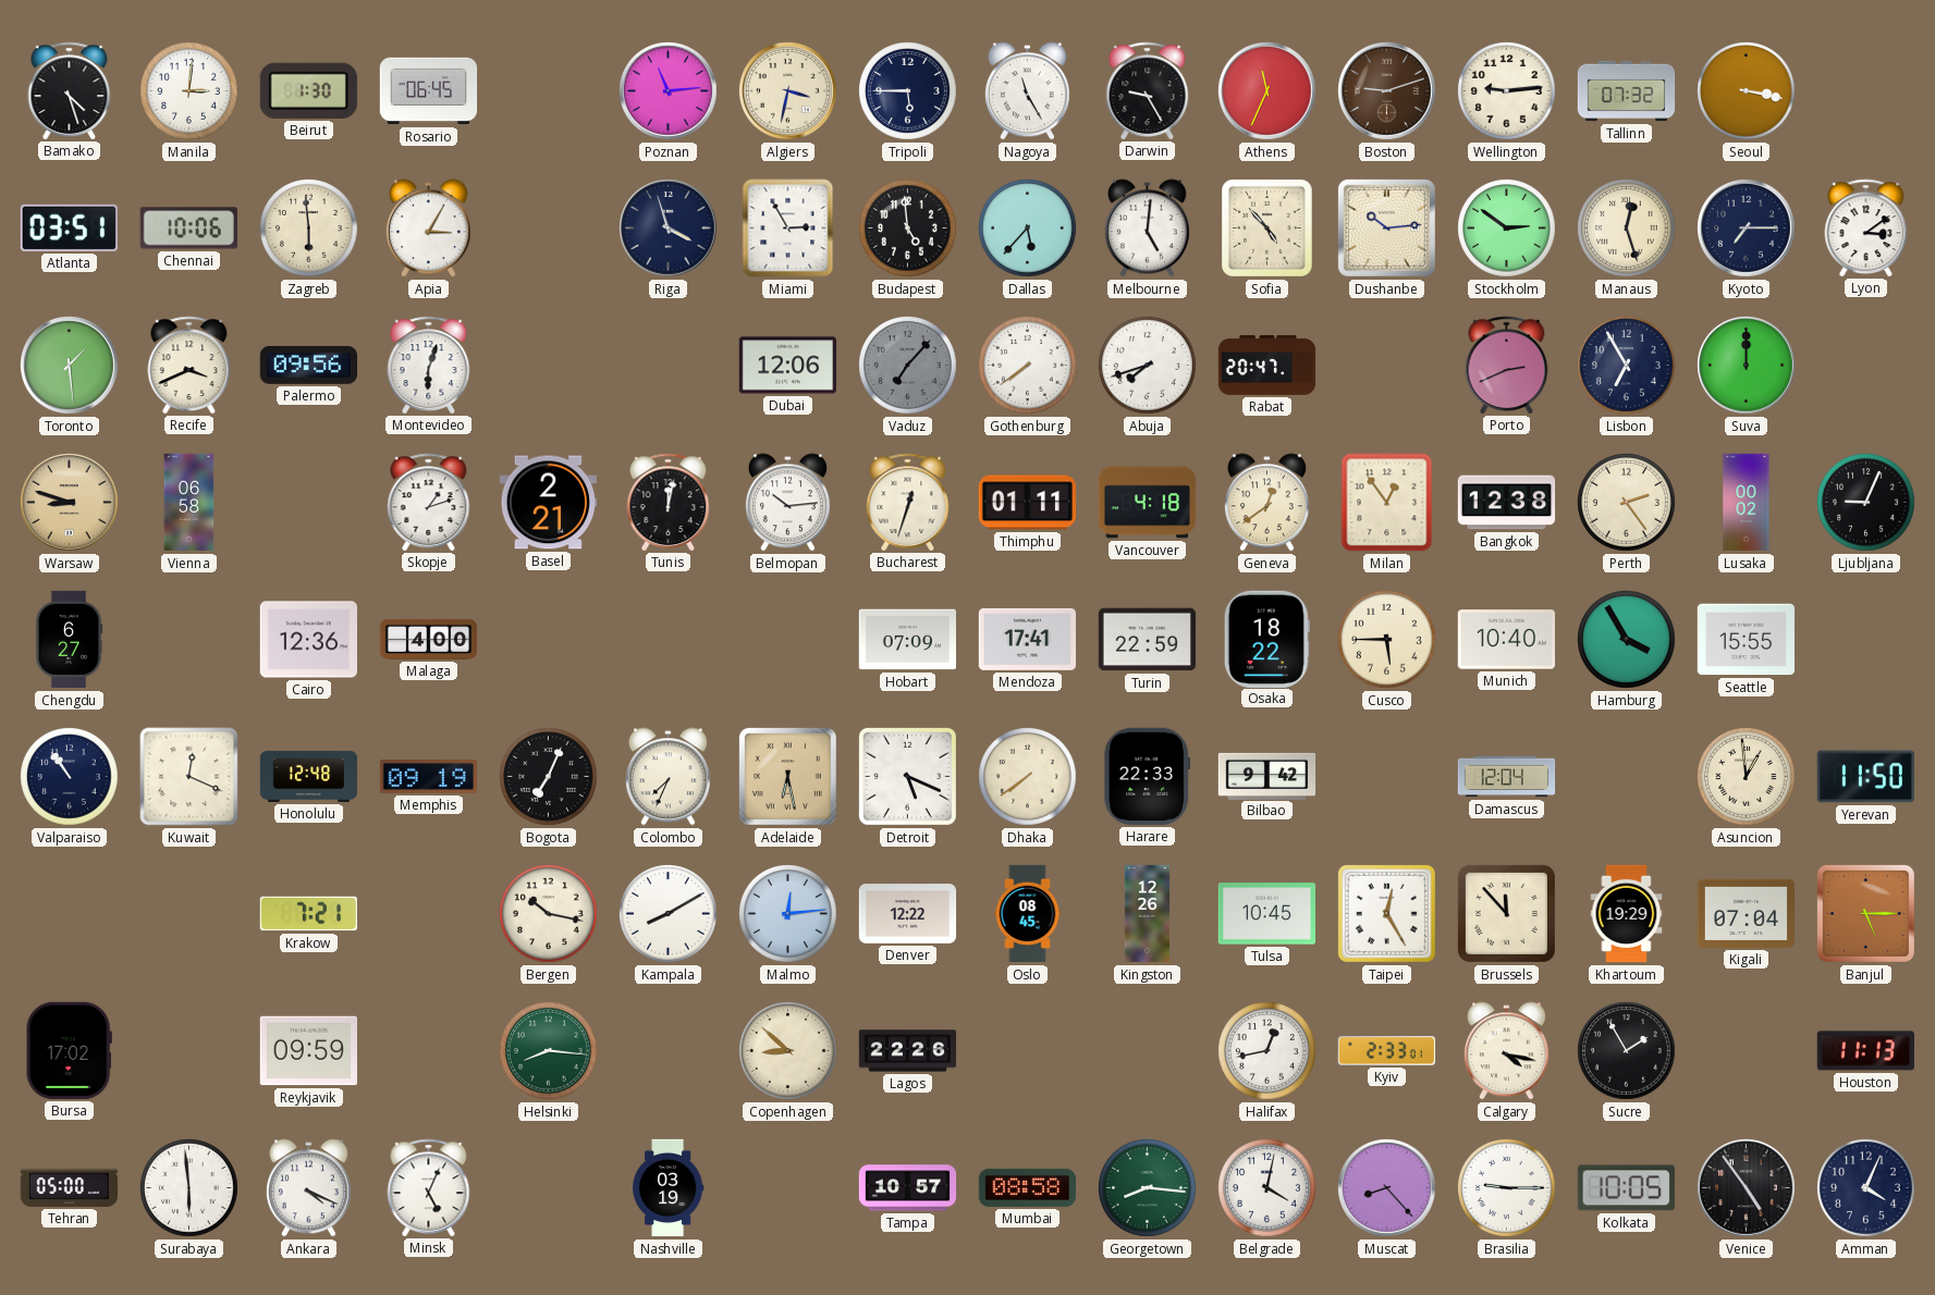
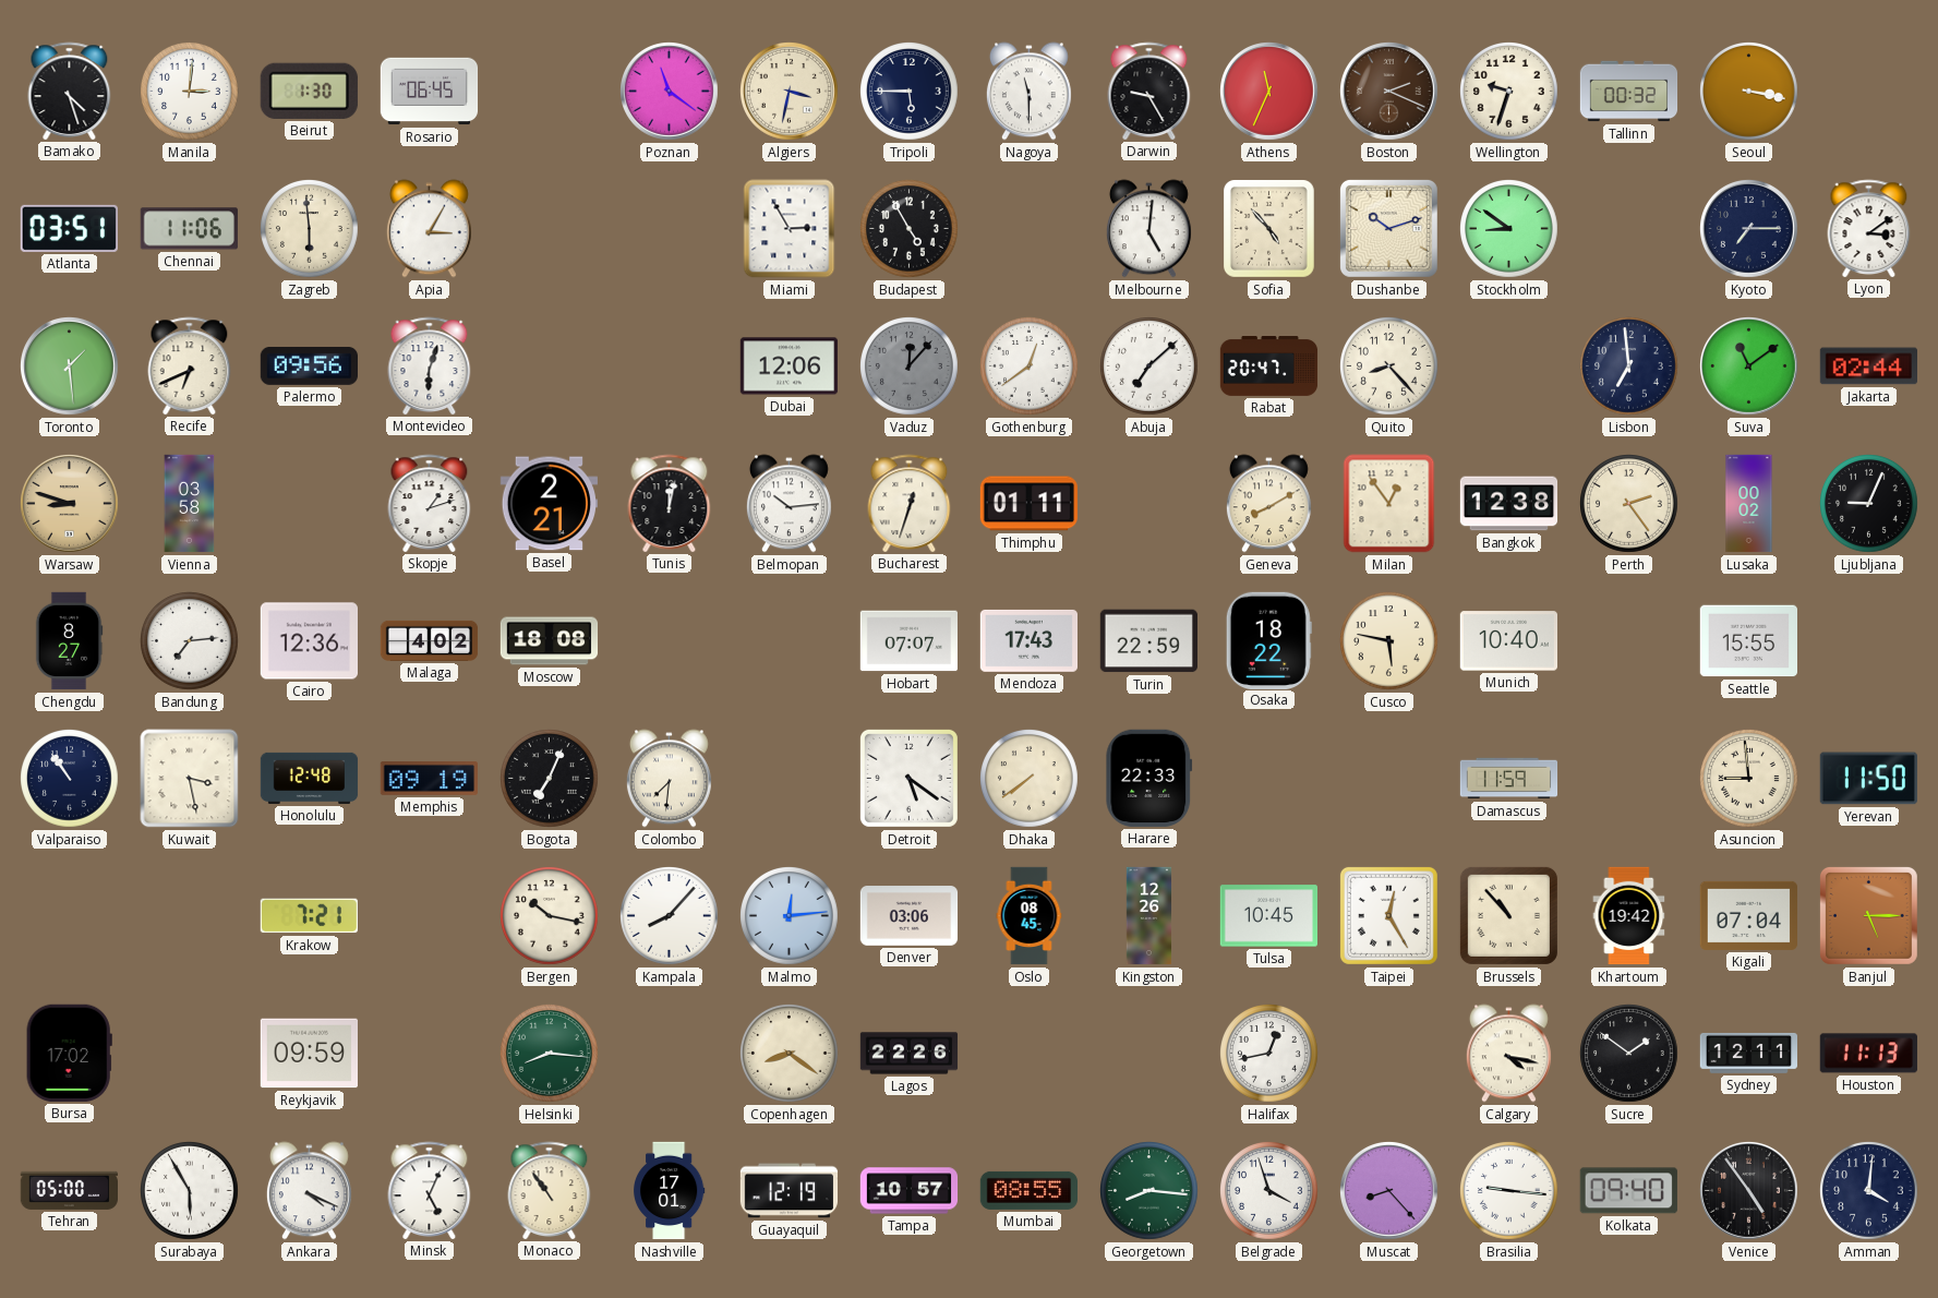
Poznan: 11:14 -> 11:21
Nagoya: 11:25 -> 11:30
Boston: 9:12 -> 2:19
Wellington: 9:14 -> 9:33
Tallinn: 07:32 -> 00:32
Chennai: 10:06 -> 11:06
Riga: 3:57 -> none
Budapest: 4:59 -> 4:55
Dallas: 5:37 -> none
Dushanbe: 10:14 -> 10:12
Stockholm: 2:51 -> 8:51
Manaus: 12:27 -> none
Recife: 3:41 -> 6:41
Vaduz: 7:07 -> 12:07
Gothenburg: 7:39 -> 12:39
Abuja: 7:42 -> 7:08
Quito: none -> 8:23
Porto: 2:41 -> none
Lisbon: 6:55 -> 6:59
Suva: 12:00 -> 11:09
Jakarta: none -> 02:44
Vienna: 06:58 -> 03:58
Vancouver: 4:18 -> none
Geneva: 12:39 -> 8:10
Chengdu: 6:27 -> 8:27
Bandung: none -> 7:14
Malaga: 4:00 -> 4:02
Moscow: none -> 18:08
Hobart: 07:09 -> 07:07
Mendoza: 17:41 -> 17:43
Cusco: 5:45 -> 5:47
Hamburg: 3:55 -> none
Kuwait: 12:19 -> 3:28
Colombo: 7:34 -> 7:31
Adelaide: 6:28 -> none
Detroit: 5:19 -> 5:21
Bilbao: 9:42 -> none
Damascus: 12:04 -> 11:59
Asuncion: 12:59 -> 8:59
Kampala: 8:10 -> 8:07
Denver: 12:22 -> 03:06
Brussels: 11:53 -> 10:53
Khartoum: 19:29 -> 19:42
Copenhagen: 8:52 -> 8:21
Kyiv: 2:33 -> none
Sucre: 1:55 -> 1:51
Sydney: none -> 12:11
Surabaya: 5:59 -> 5:55
Monaco: none -> 10:54
Nashville: 03:19 -> 17:01
Guayaquil: none -> 12:19
Mumbai: 08:58 -> 08:55
Belgrade: 4:02 -> 3:57
Brasilia: 9:15 -> 9:16
Kolkata: 10:05 -> 09:40
Amman: 4:04 -> 4:01
